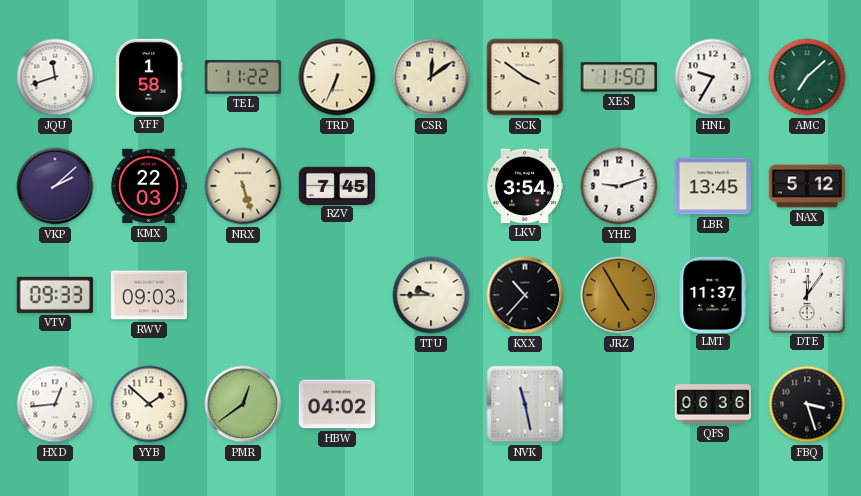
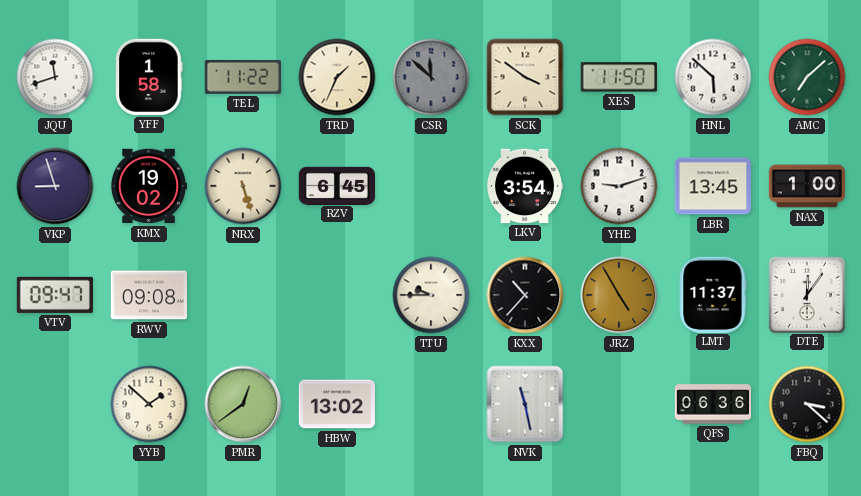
TRD: 6:34 -> 1:34
CSR: 12:09 -> 11:52
CSR dial: cream -> grey
HNL: 9:35 -> 5:52
VKP: 2:08 -> 8:57
KMX: 22:03 -> 19:02
RZV: 7:45 -> 6:45
NAX: 5:12 -> 1:00
VTV: 09:33 -> 09:47
RWV: 09:03 -> 09:08
HXD: 12:44 -> none
HBW: 04:02 -> 13:02
FBQ: 3:27 -> 3:22
